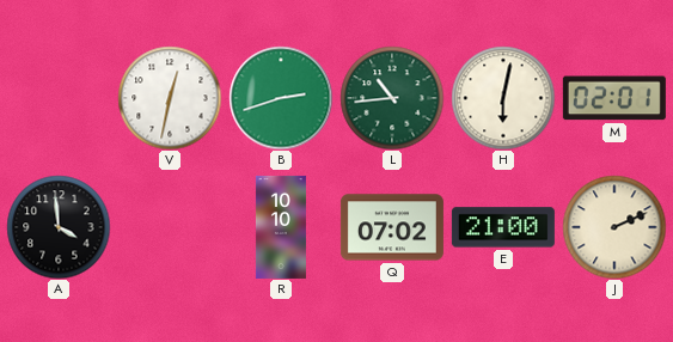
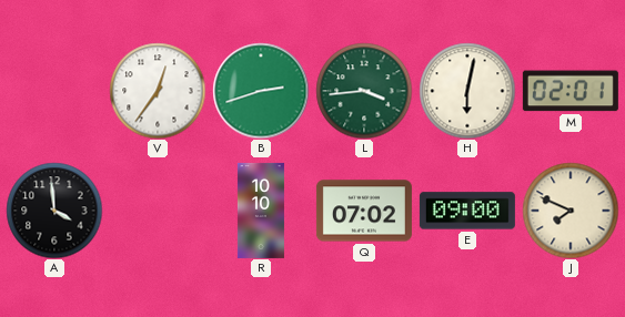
V: 12:32 -> 12:36
L: 10:44 -> 3:44
E: 21:00 -> 09:00
J: 2:11 -> 7:49
